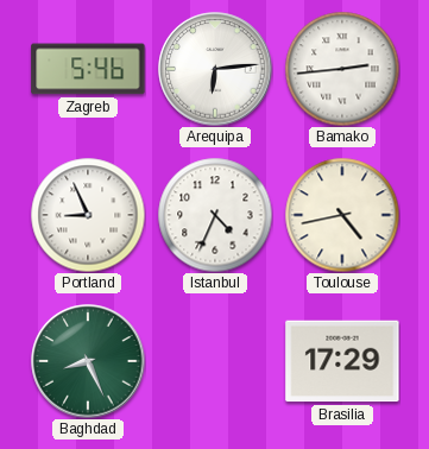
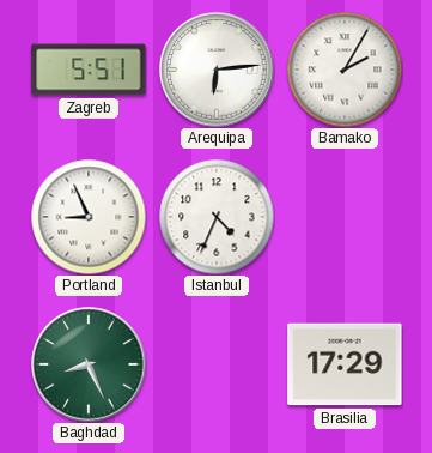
Zagreb: 5:46 -> 5:51
Bamako: 2:44 -> 2:05
Toulouse: 4:43 -> none
